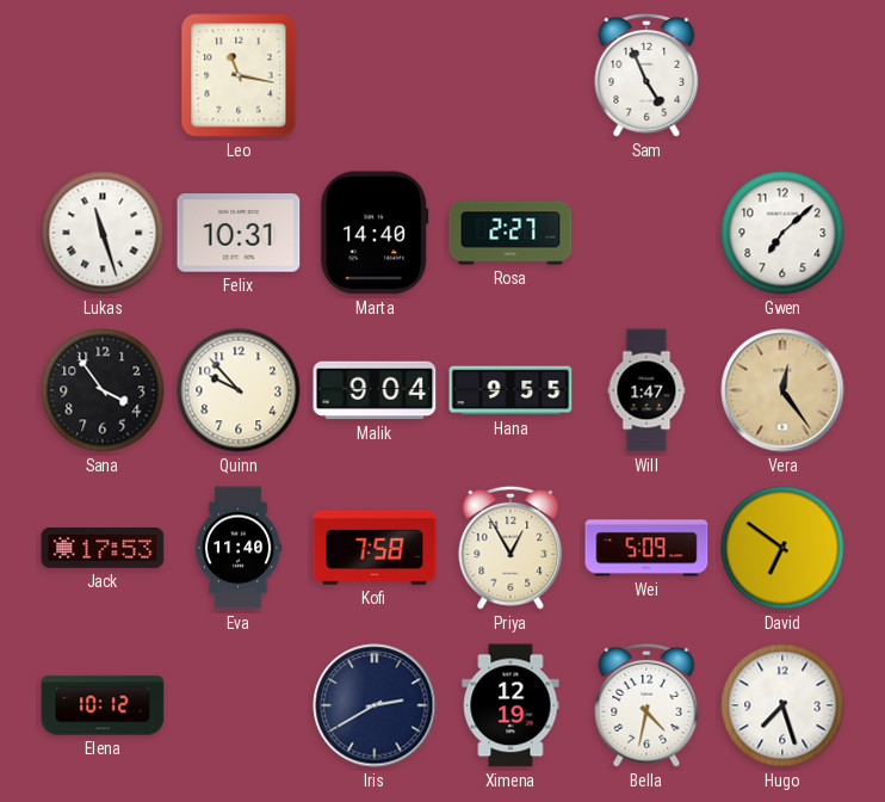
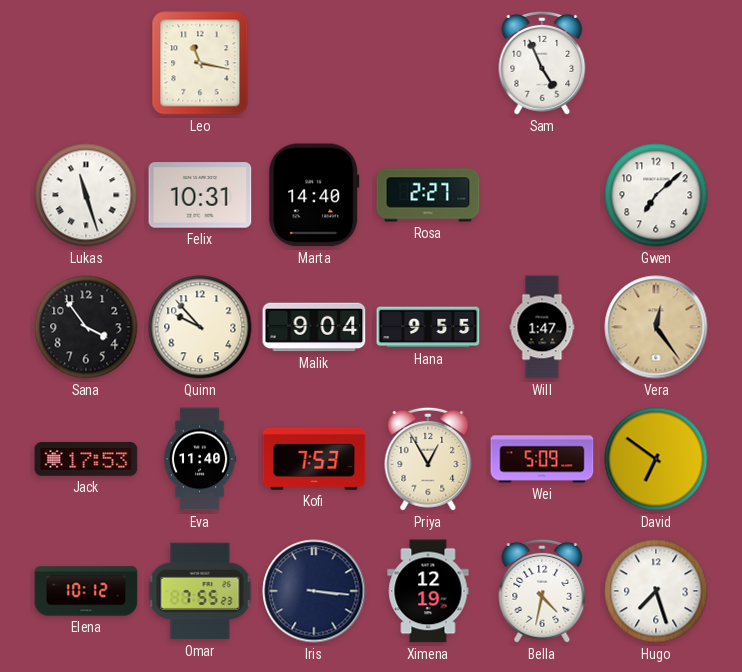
Kofi: 7:58 -> 7:53
Omar: none -> 7:55
Iris: 2:40 -> 3:16
